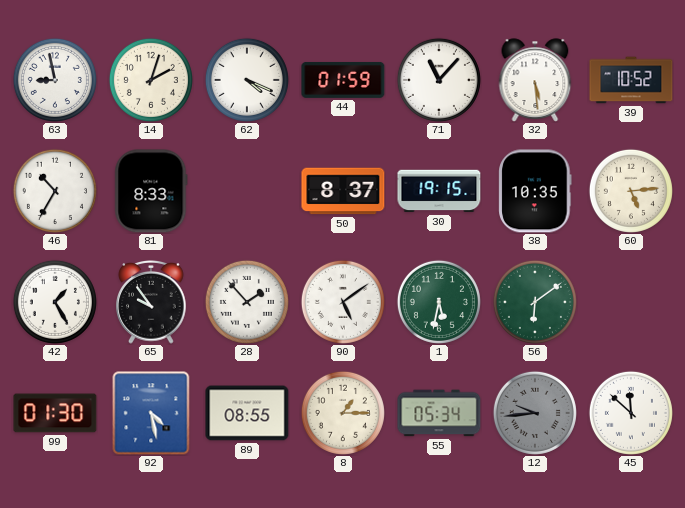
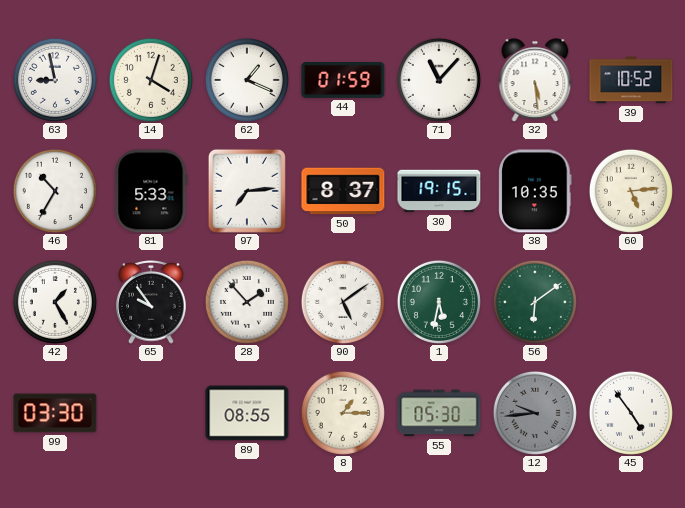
14: 2:03 -> 4:03
62: 4:19 -> 1:19
81: 8:33 -> 5:33
97: none -> 7:14
99: 01:30 -> 03:30
92: 4:28 -> none
55: 05:34 -> 05:30
45: 11:52 -> 4:54
